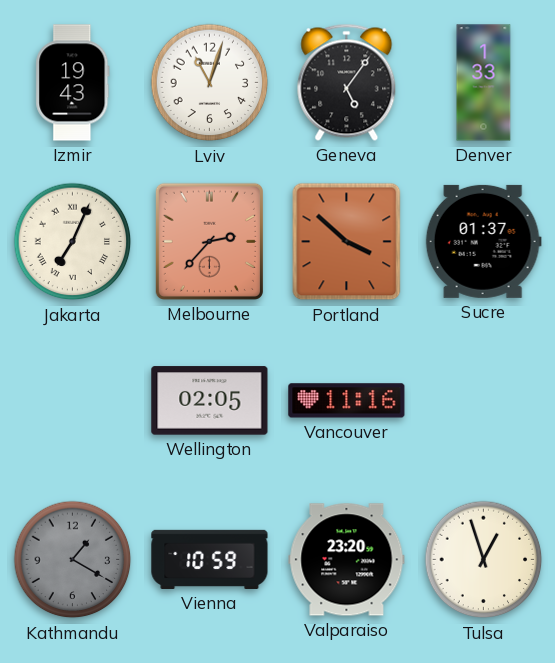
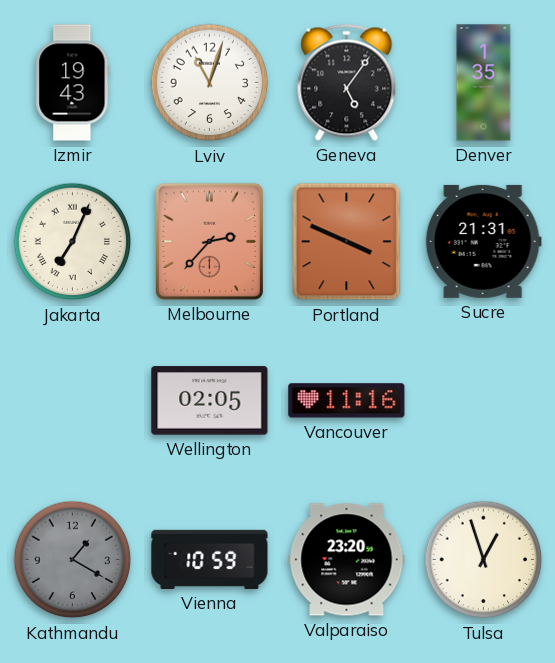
Denver: 1:33 -> 1:35
Portland: 3:52 -> 3:49
Sucre: 01:37 -> 21:31
